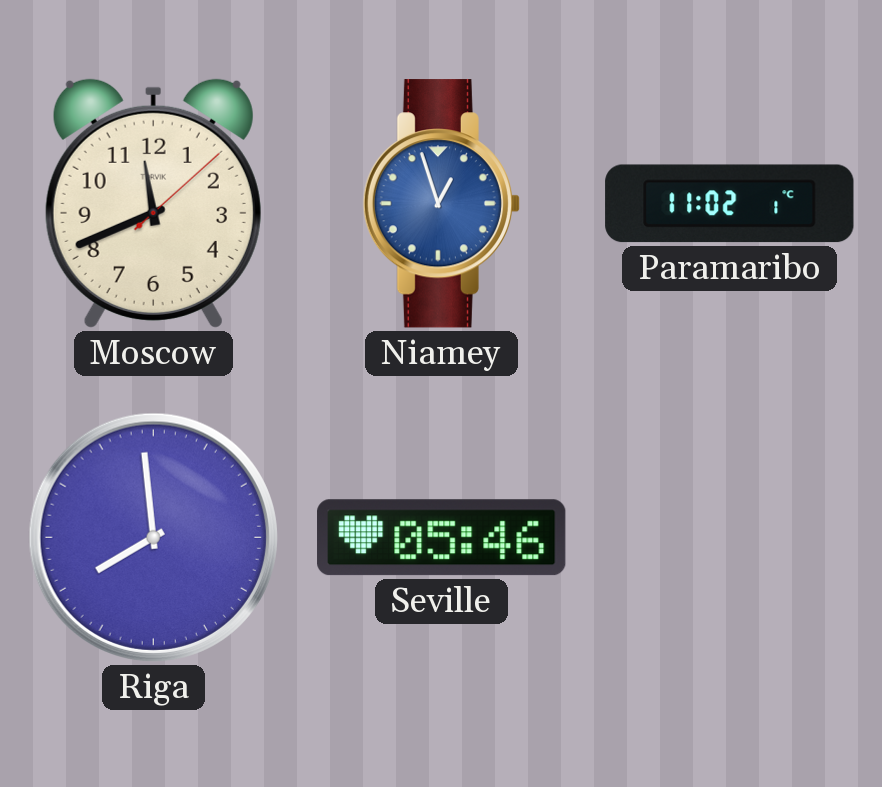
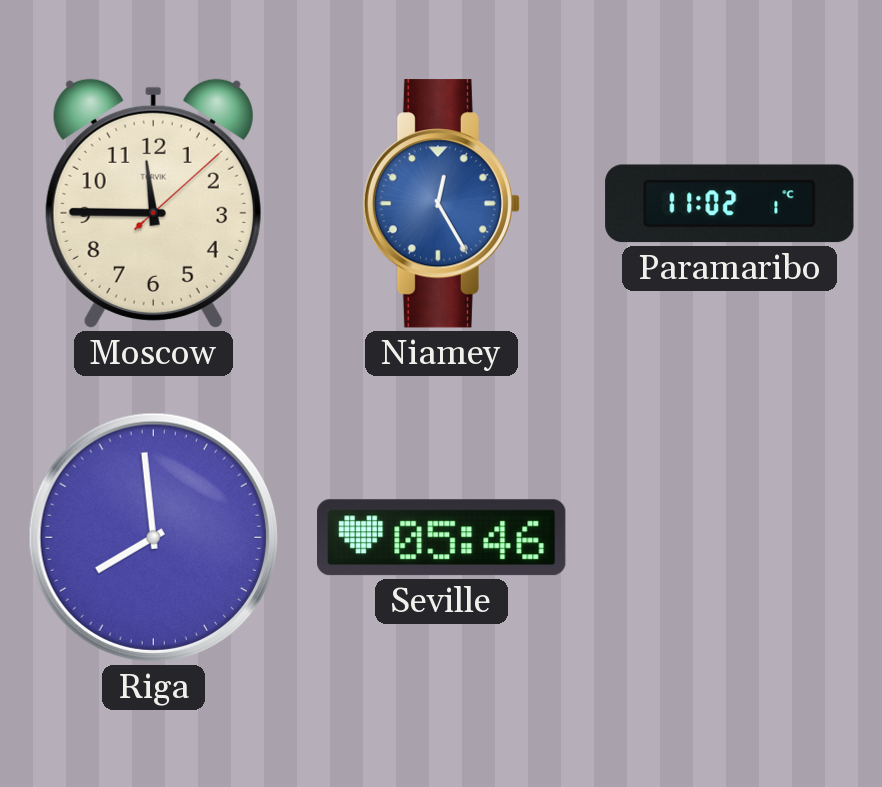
Moscow: 11:41 -> 11:45
Niamey: 12:57 -> 12:25
